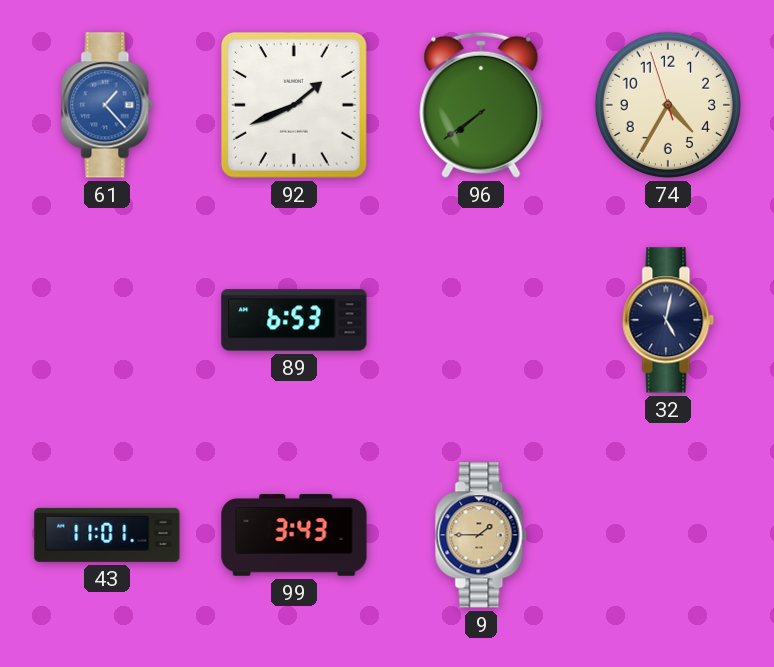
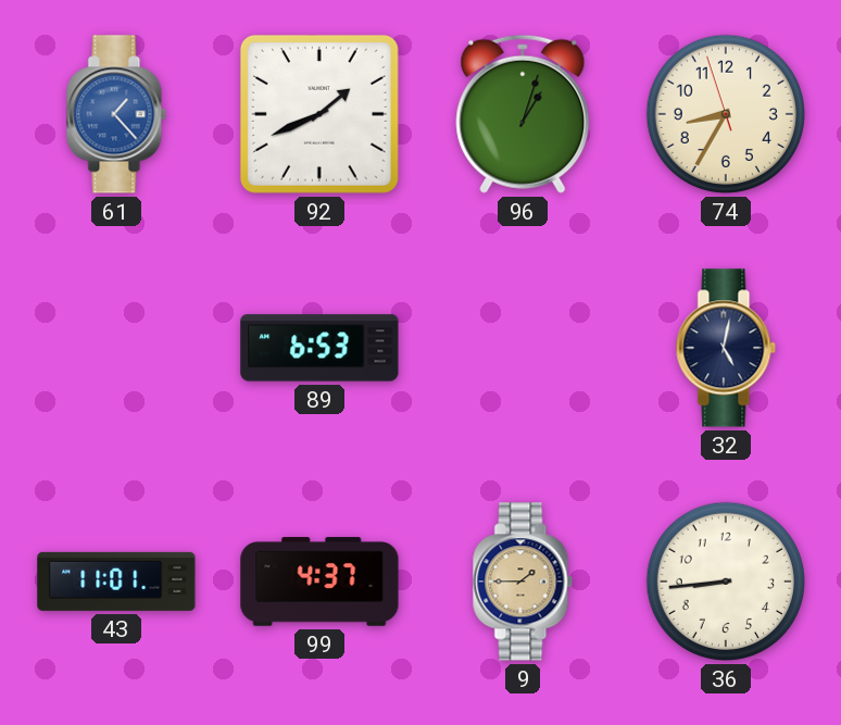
96: 7:39 -> 1:03
74: 4:34 -> 8:34
99: 3:43 -> 4:37
36: none -> 8:44
